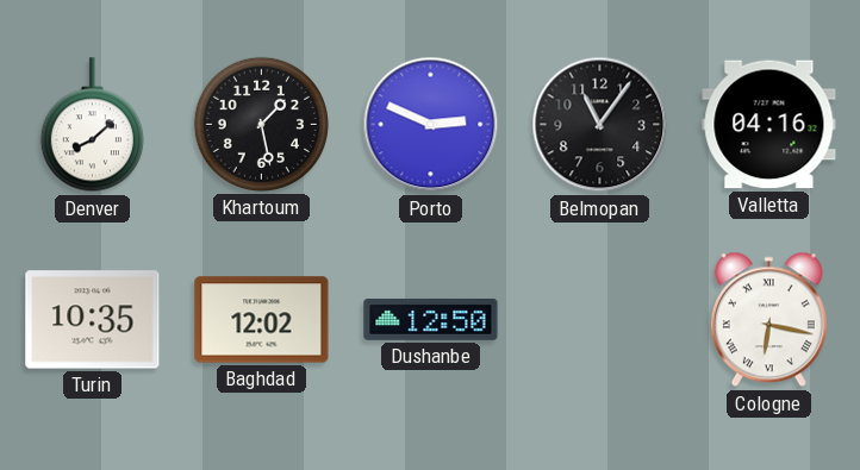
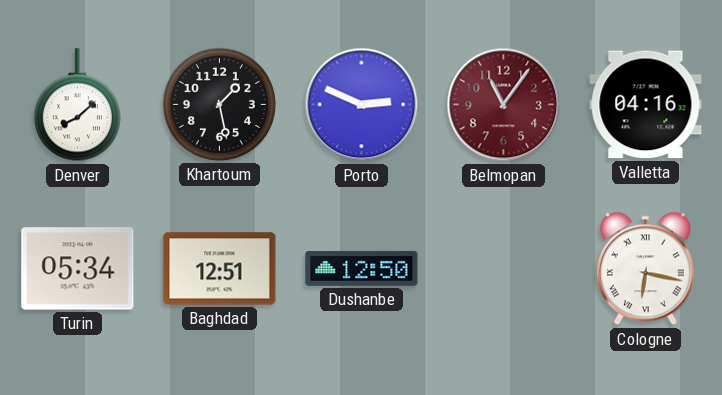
Belmopan dial: black -> burgundy
Turin: 10:35 -> 05:34
Baghdad: 12:02 -> 12:51
